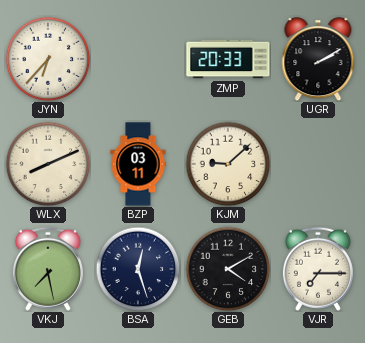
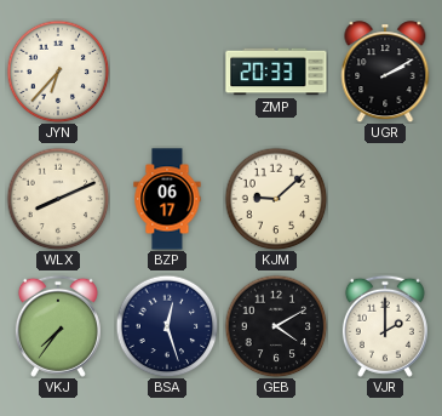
BZP: 03:11 -> 06:17
VKJ: 7:28 -> 7:36
VJR: 7:15 -> 2:00
